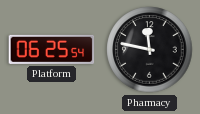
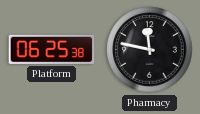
Platform: 06:25:54 -> 06:25:38
